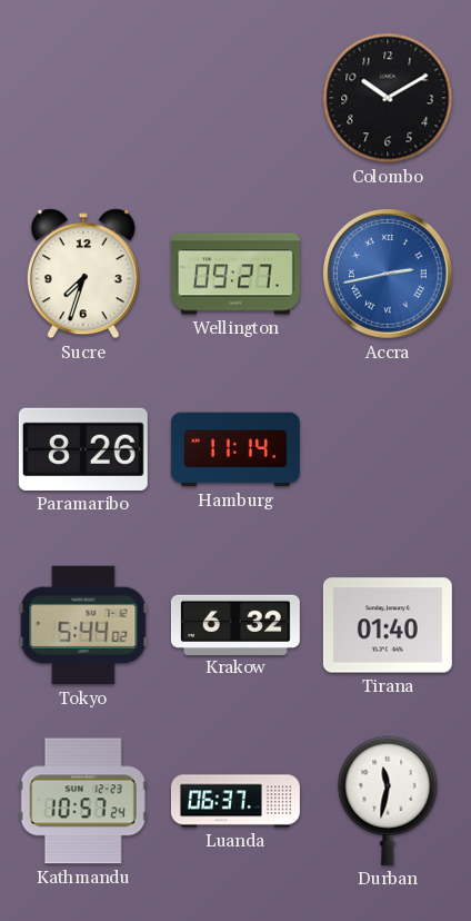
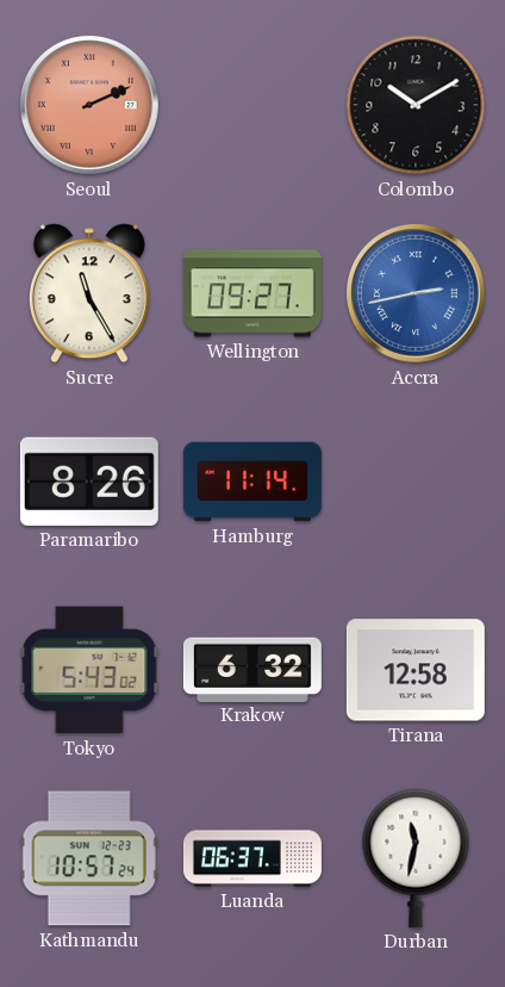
Seoul: none -> 2:11
Sucre: 7:33 -> 11:25
Tokyo: 5:44 -> 5:43
Tirana: 01:40 -> 12:58
